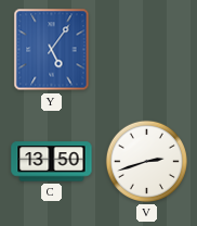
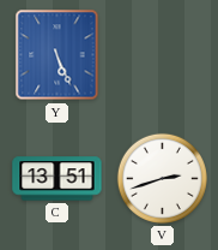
Y: 5:06 -> 5:26
C: 13:50 -> 13:51
